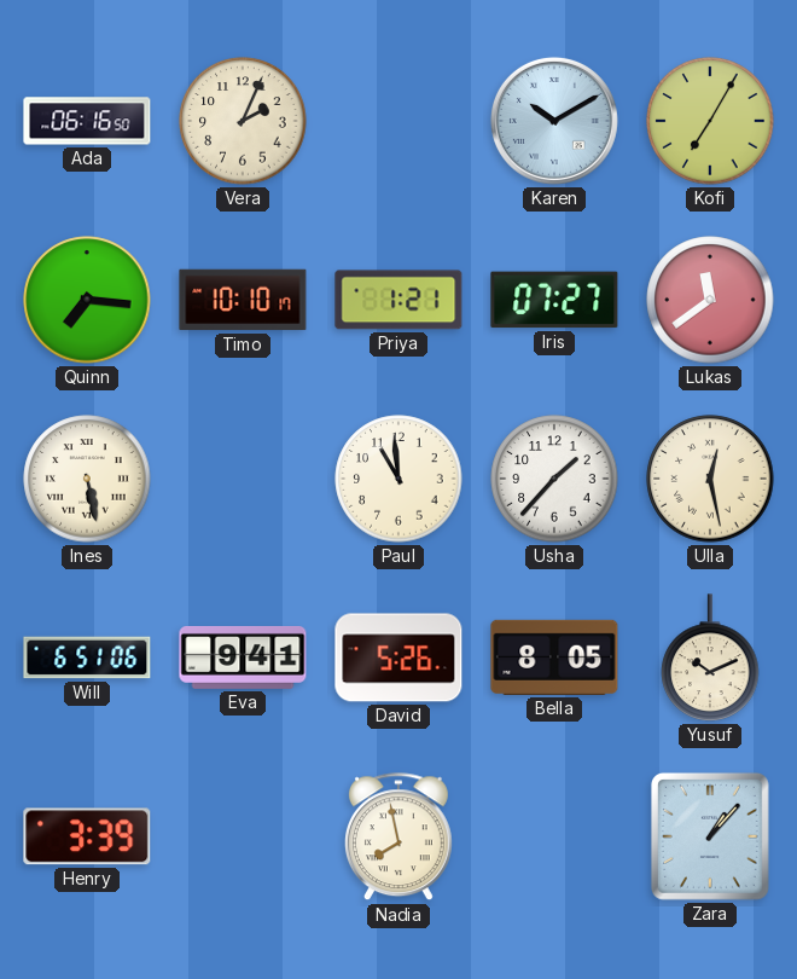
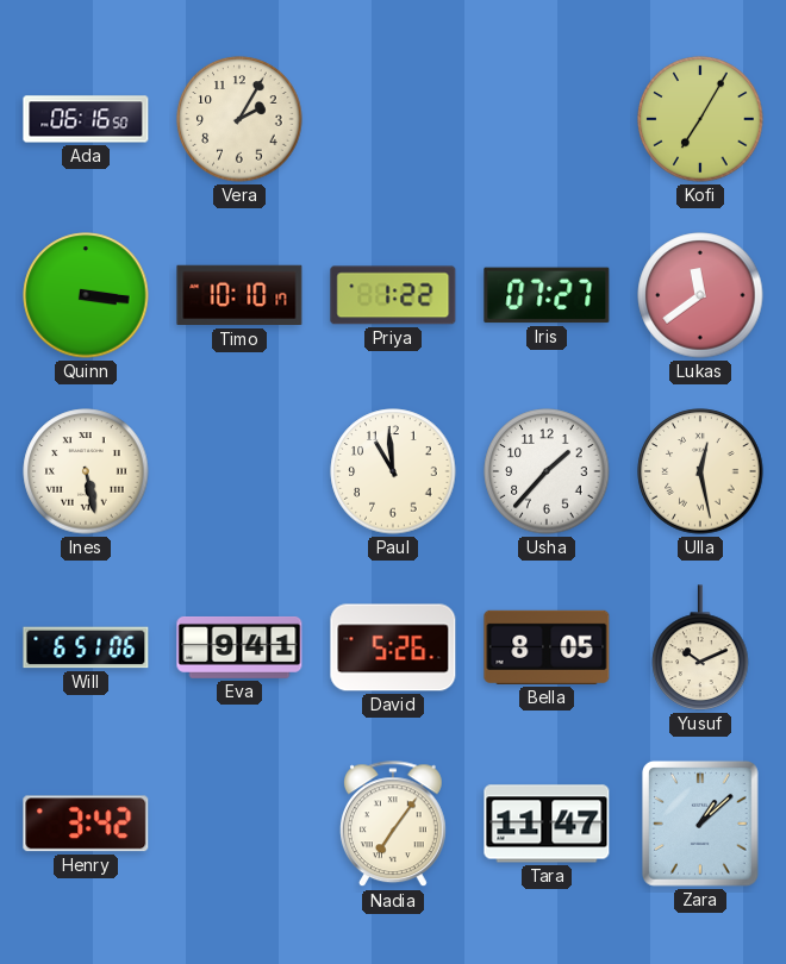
Vera: 2:04 -> 2:05
Karen: 10:10 -> none
Quinn: 7:16 -> 3:16
Priya: 1:21 -> 1:22
Henry: 3:39 -> 3:42
Nadia: 7:58 -> 7:06
Tara: none -> 11:47
Zara: 1:07 -> 1:08
